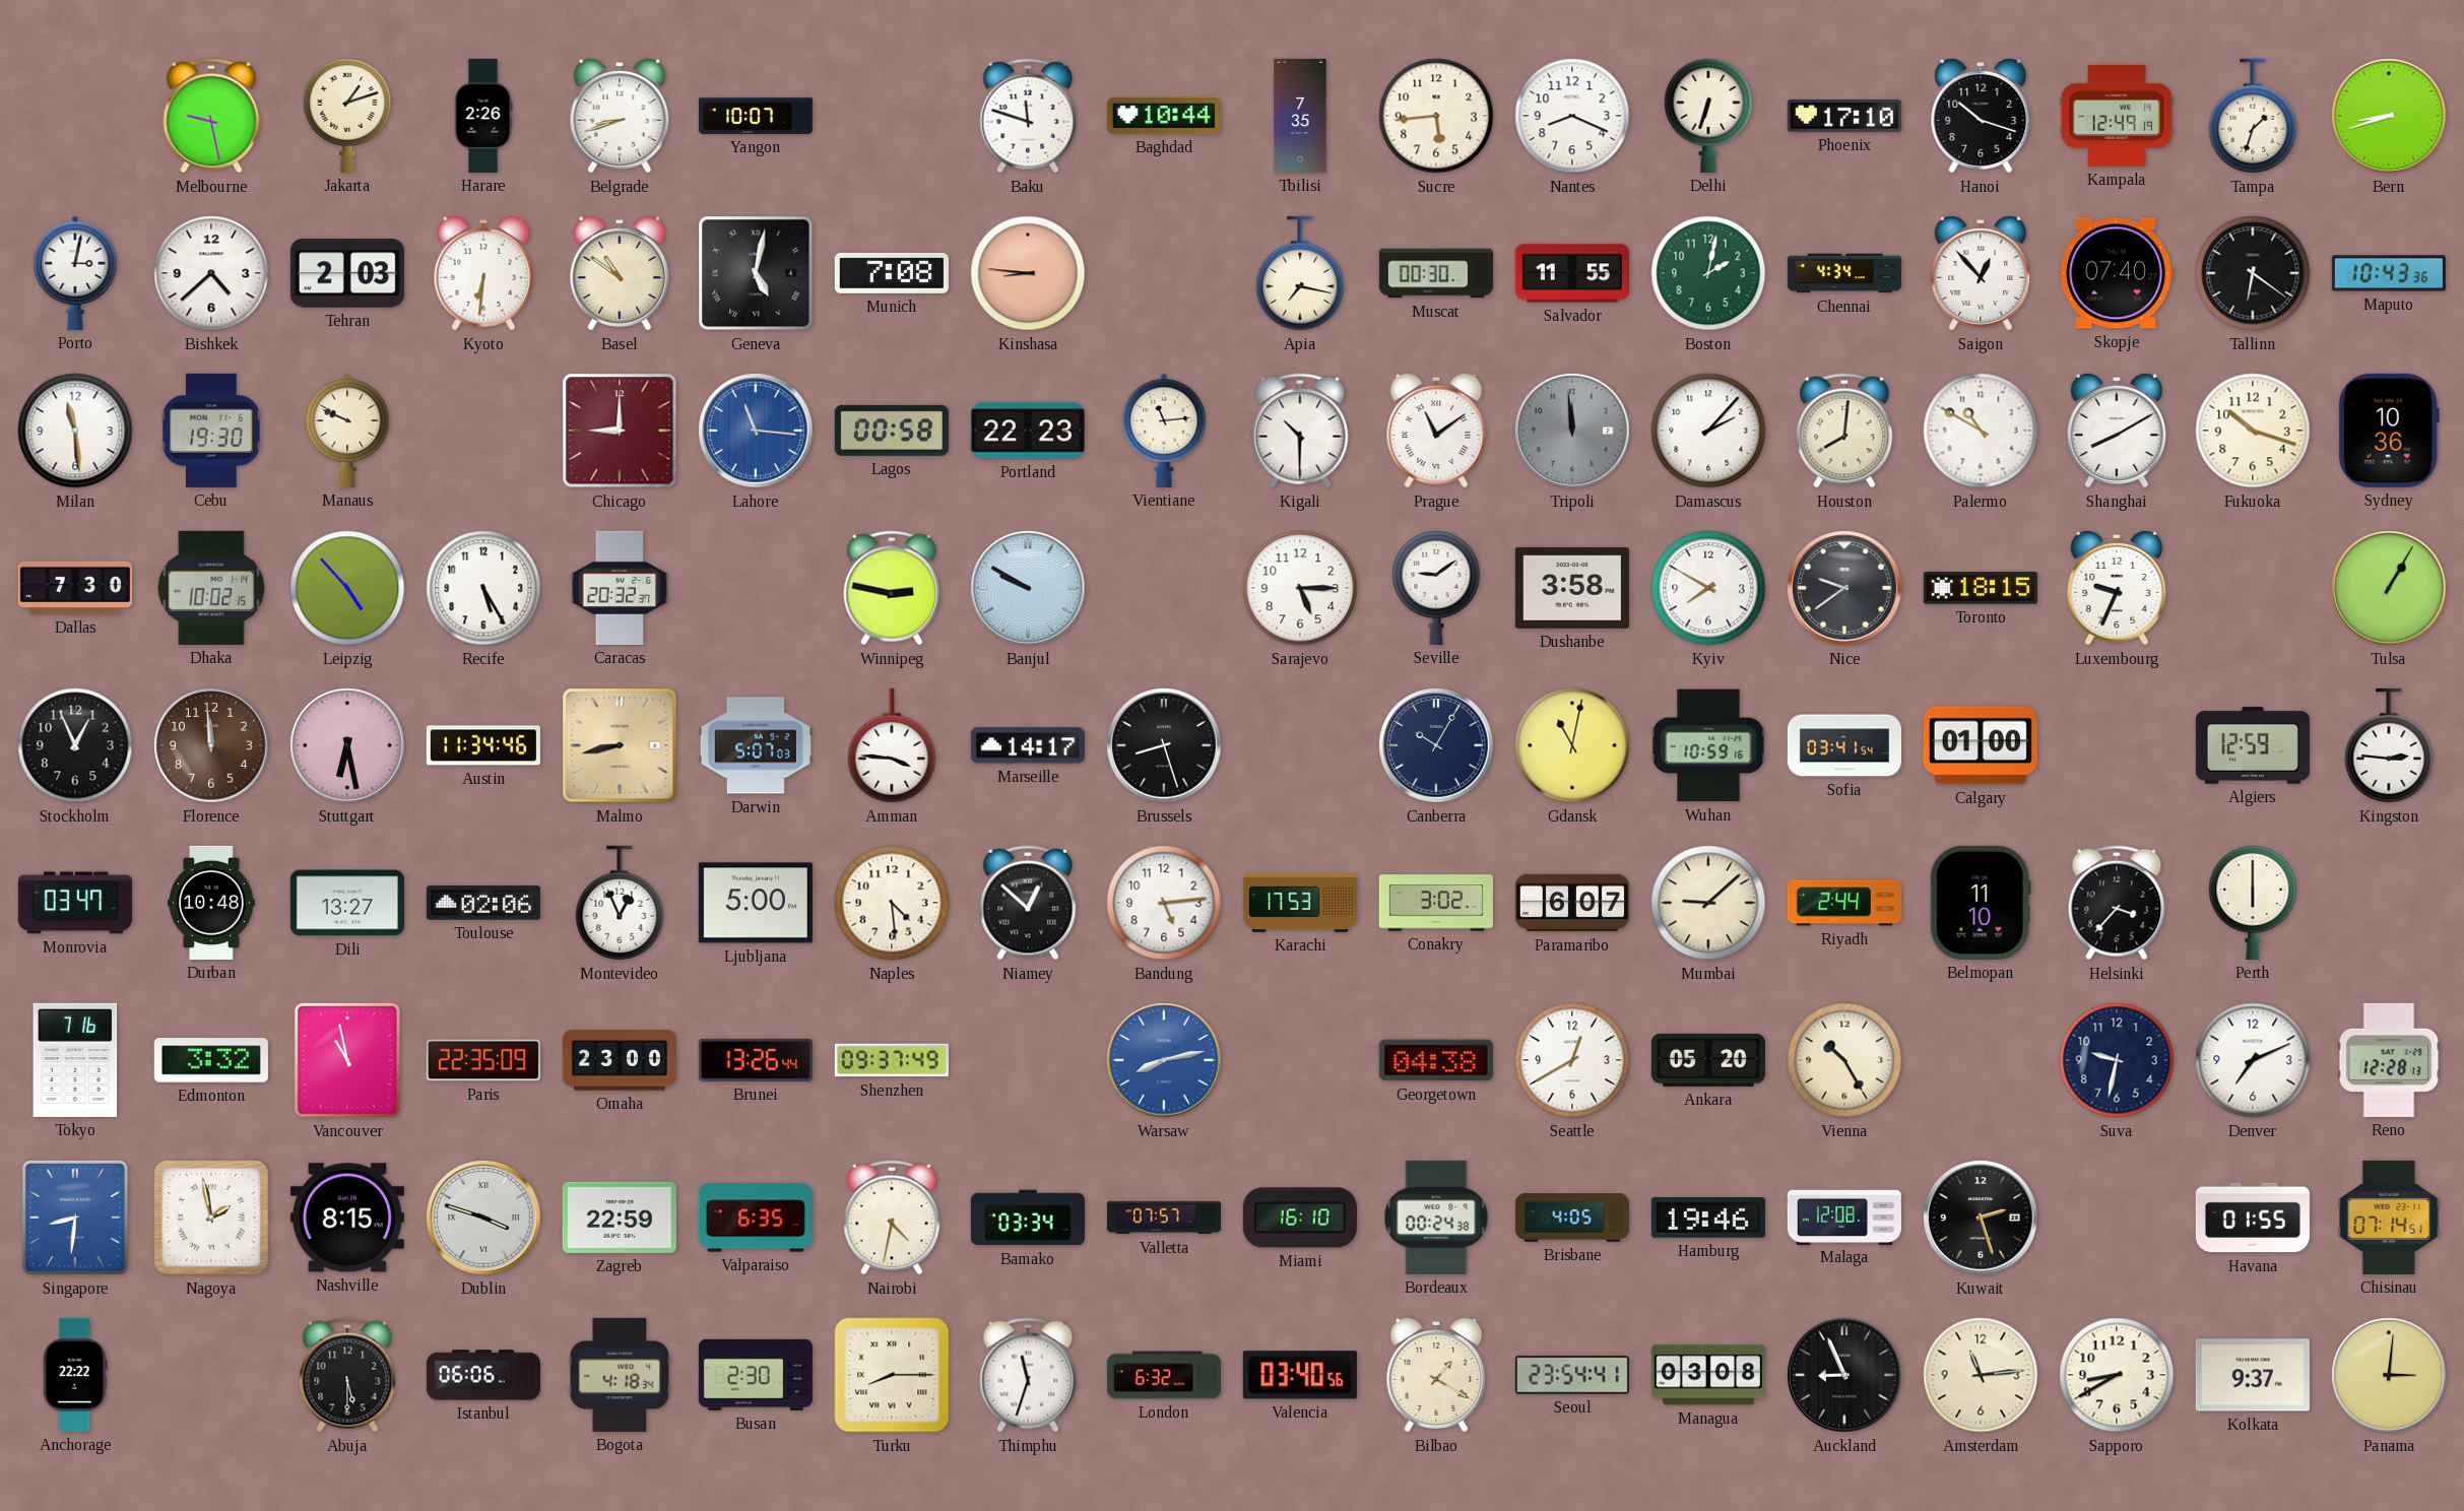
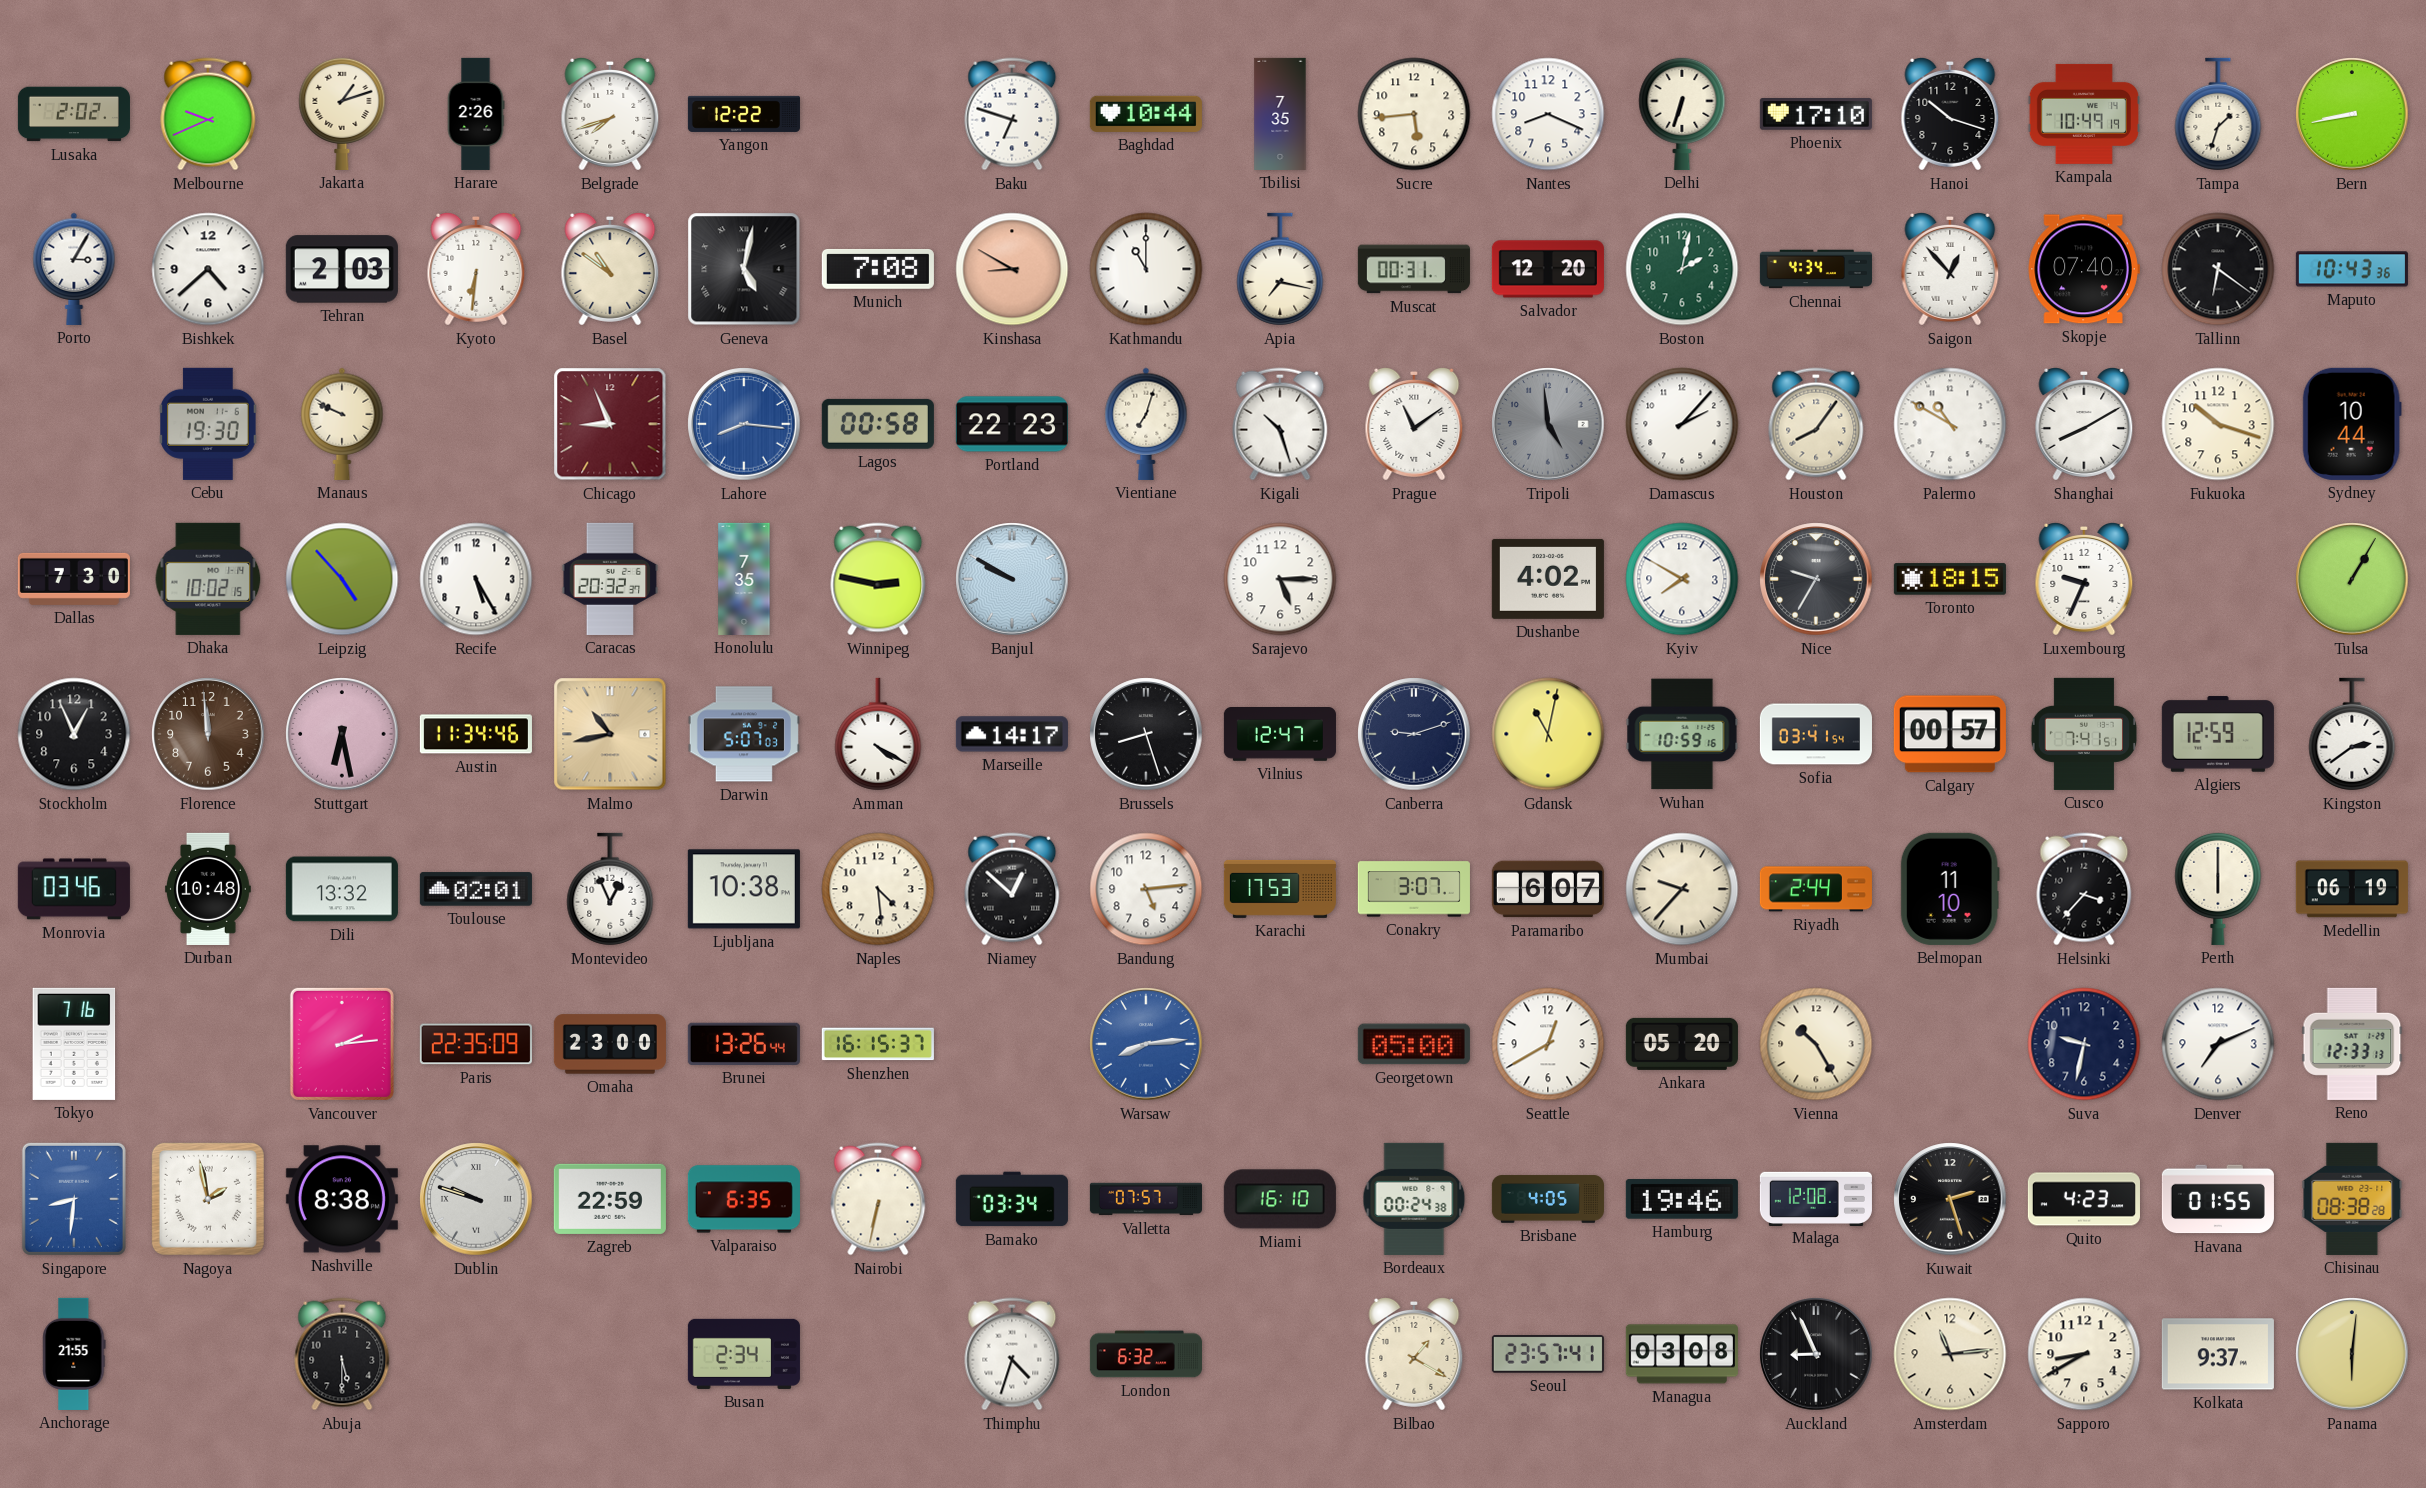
Lusaka: none -> 2:02
Melbourne: 9:28 -> 9:41
Belgrade: 8:42 -> 7:42
Yangon: 10:07 -> 12:22
Baku: 11:48 -> 6:48
Kampala: 12:49 -> 10:49
Bern: 8:42 -> 8:43
Porto: 3:02 -> 3:05
Kinshasa: 8:46 -> 8:50
Kathmandu: none -> 11:00
Muscat: 00:30 -> 00:31
Salvador: 11:55 -> 12:20
Milan: 11:29 -> none
Chicago: 9:00 -> 8:56
Lahore: 11:16 -> 8:16
Vientiane: 11:14 -> 7:03
Kigali: 10:30 -> 10:27
Tripoli: 11:59 -> 4:59
Houston: 8:01 -> 8:06
Sydney: 10:36 -> 10:44
Honolulu: none -> 7:35
Seville: 9:09 -> none
Dushanbe: 3:58 -> 4:02
Nice: 9:39 -> 9:35
Malmo: 8:43 -> 10:43
Amman: 3:46 -> 4:20
Vilnius: none -> 12:47
Canberra: 10:05 -> 9:12
Calgary: 01:00 -> 00:57
Cusco: none -> 7:41
Kingston: 2:46 -> 2:39
Monrovia: 03:47 -> 03:46
Dili: 13:27 -> 13:32
Toulouse: 02:06 -> 02:01
Ljubljana: 5:00 -> 10:38
Conakry: 3:02 -> 3:07
Mumbai: 9:08 -> 9:37
Medellin: none -> 06:19
Edmonton: 3:32 -> none
Vancouver: 10:58 -> 2:14
Shenzhen: 09:37 -> 16:15
Warsaw: 8:13 -> 8:14
Georgetown: 04:38 -> 05:00
Reno: 12:28 -> 12:33
Nashville: 8:15 -> 8:38
Dublin: 3:48 -> 9:48
Nairobi: 4:32 -> 6:32
Quito: none -> 4:23
Chisinau: 07:14 -> 08:38
Anchorage: 22:22 -> 21:55
Istanbul: 06:06 -> none
Bogota: 4:18 -> none
Busan: 2:30 -> 2:34
Turku: 8:15 -> none
Thimphu: 11:33 -> 4:33
Valencia: 03:40 -> none
Seoul: 23:54 -> 23:57
Panama: 3:01 -> 6:01
